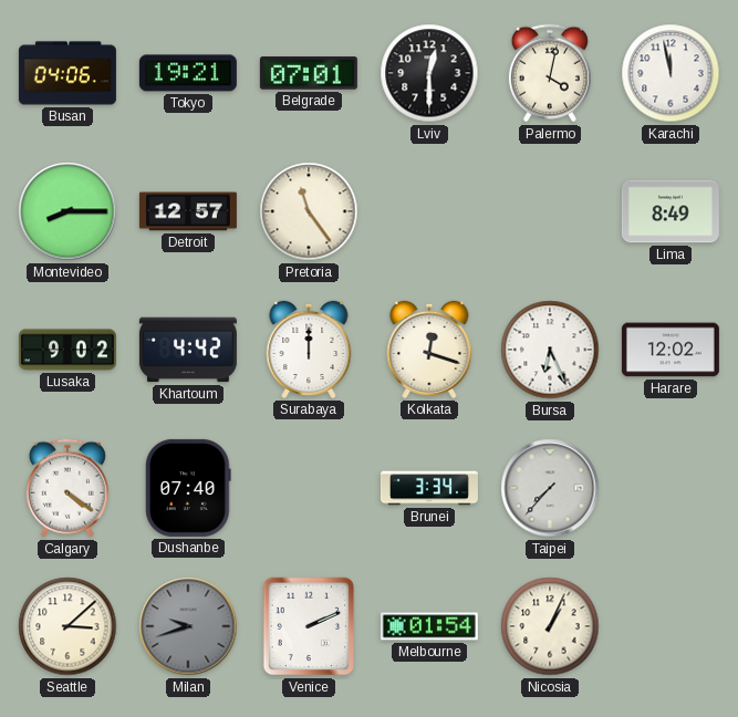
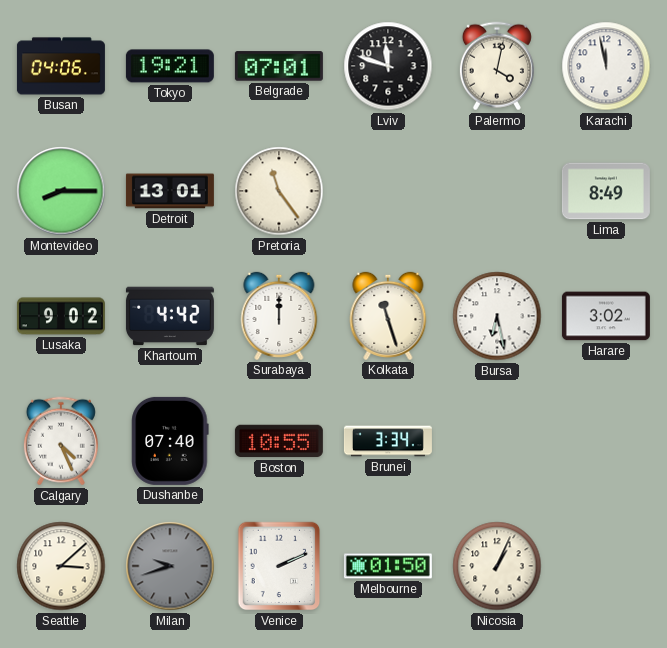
Lviv: 12:30 -> 11:48
Detroit: 12:57 -> 13:01
Kolkata: 12:18 -> 11:27
Bursa: 6:26 -> 6:28
Harare: 12:02 -> 3:02
Calgary: 4:21 -> 4:26
Boston: none -> 10:55
Taipei: 7:37 -> none
Melbourne: 01:54 -> 01:50
